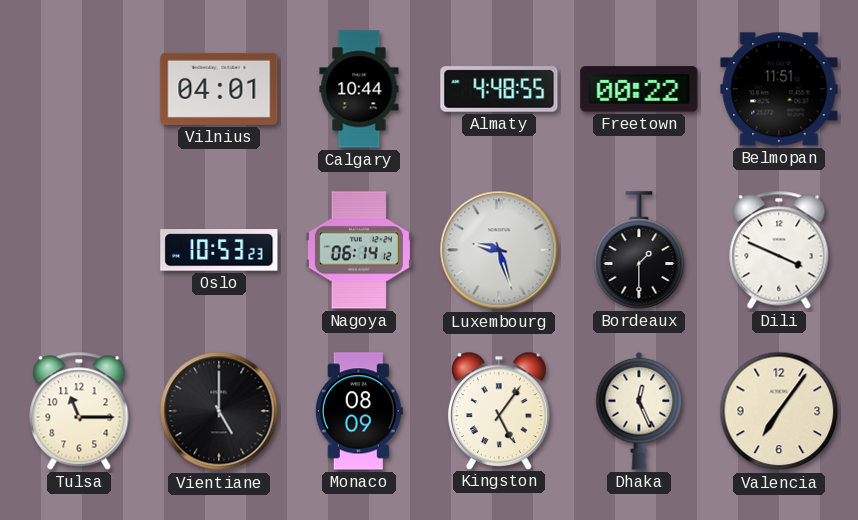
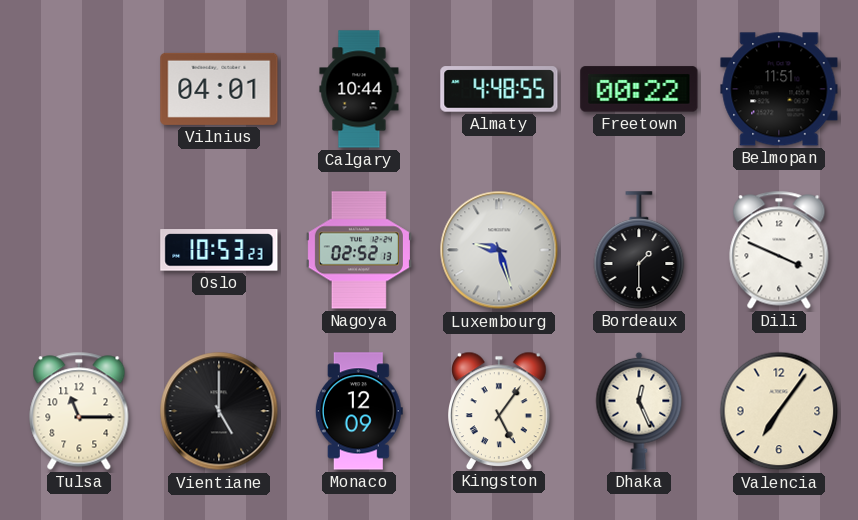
Nagoya: 06:14 -> 02:52
Monaco: 08:09 -> 12:09
